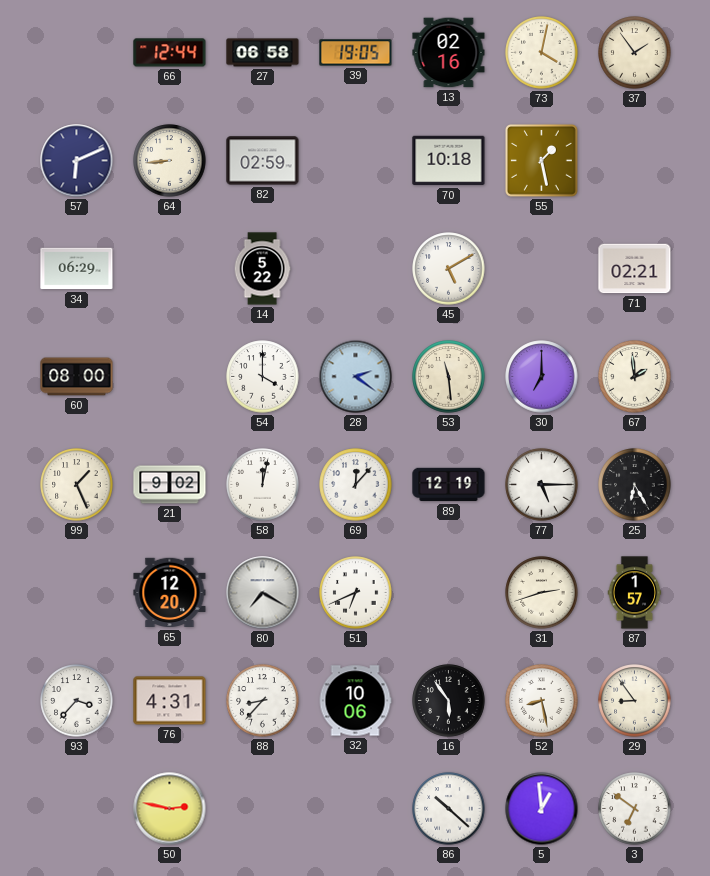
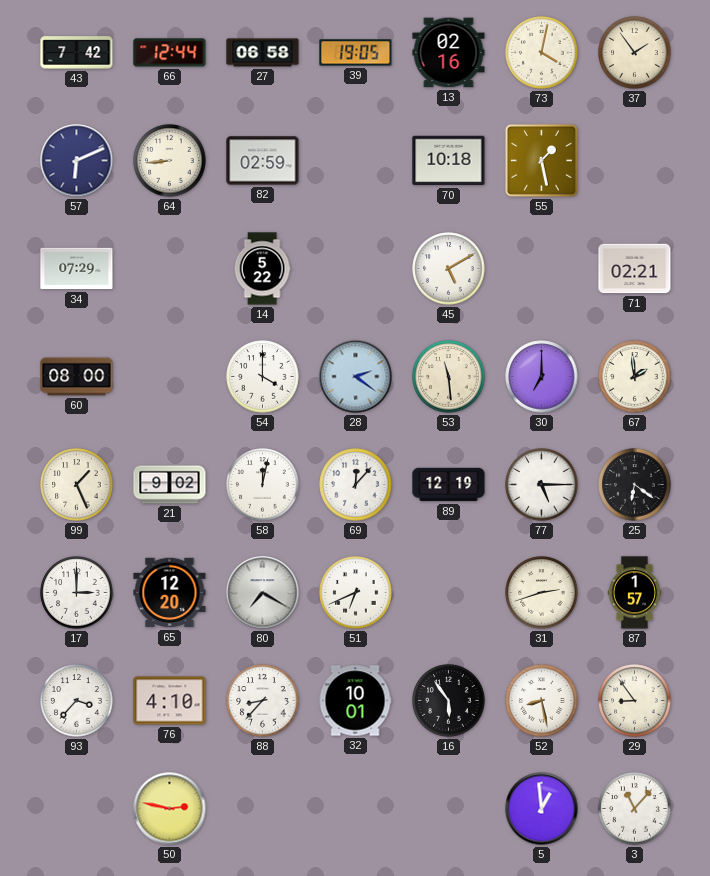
43: none -> 7:42
34: 06:29 -> 07:29
25: 6:25 -> 6:21
17: none -> 3:00
76: 4:31 -> 4:10
32: 10:06 -> 10:01
86: 10:22 -> none
3: 6:51 -> 11:07
